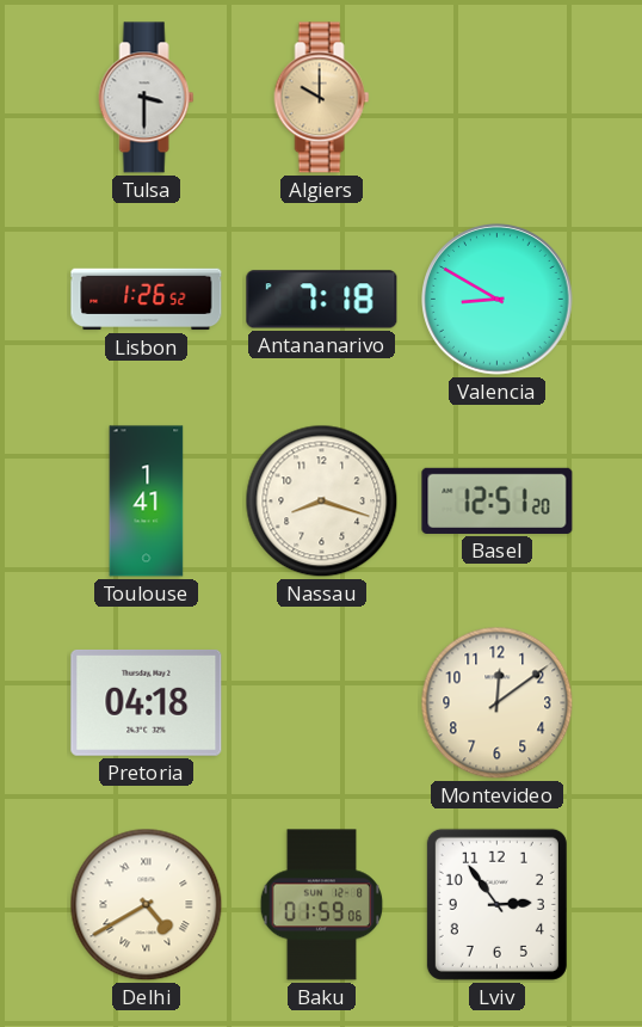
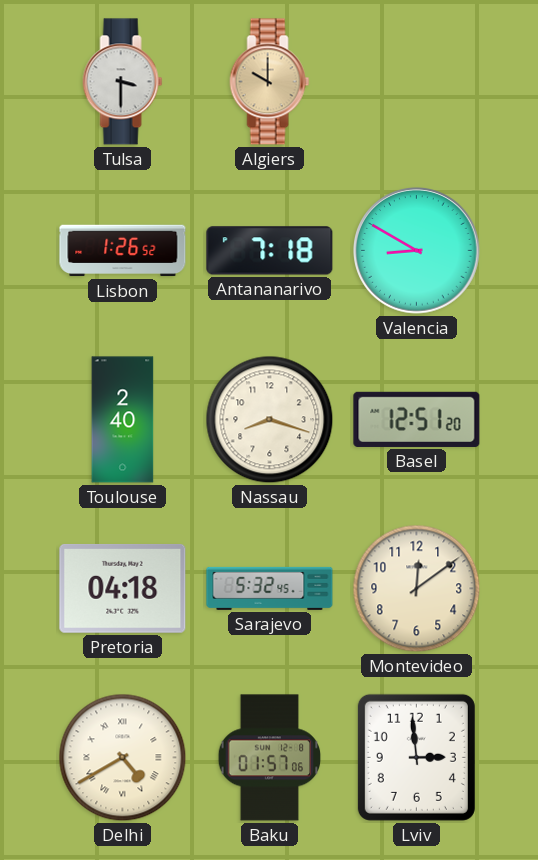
Toulouse: 1:41 -> 2:40
Sarajevo: none -> 5:32
Baku: 01:59 -> 01:57
Lviv: 2:54 -> 2:59
